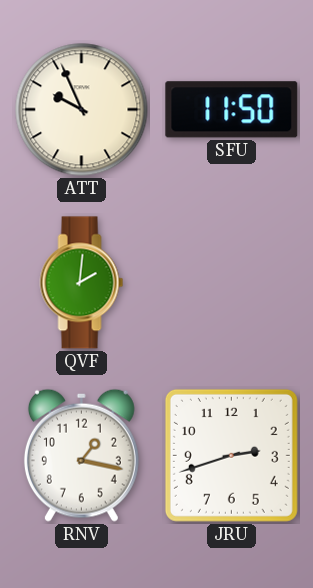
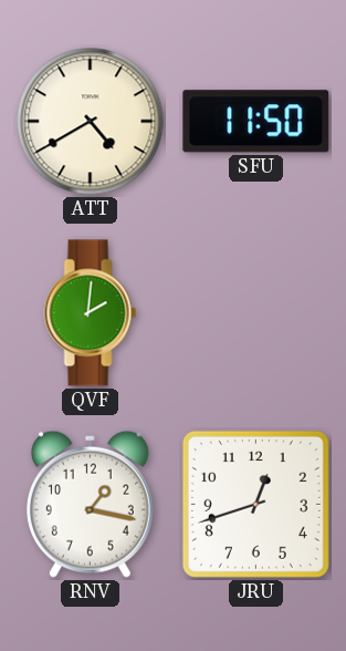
ATT: 9:56 -> 4:40
JRU: 2:42 -> 12:42
